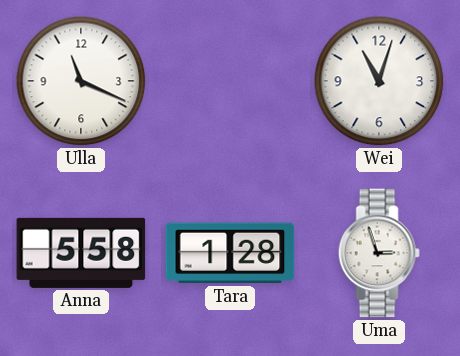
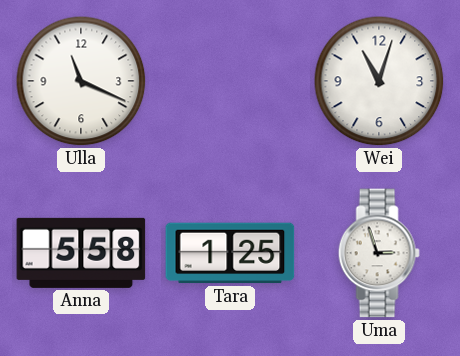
Tara: 1:28 -> 1:25
